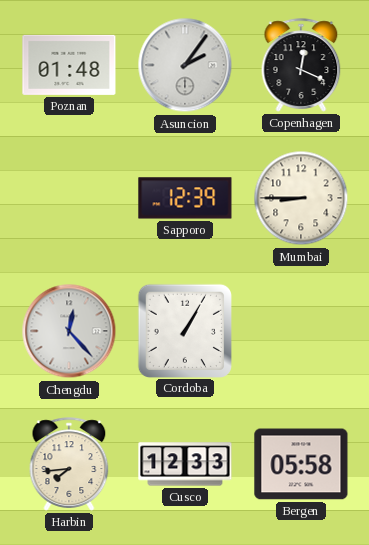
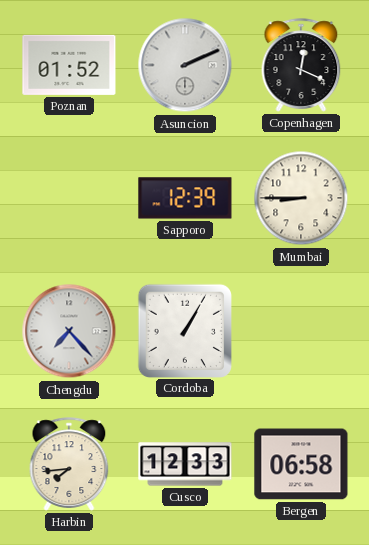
Poznan: 01:48 -> 01:52
Asuncion: 2:06 -> 2:11
Chengdu: 12:23 -> 7:23
Bergen: 05:58 -> 06:58
